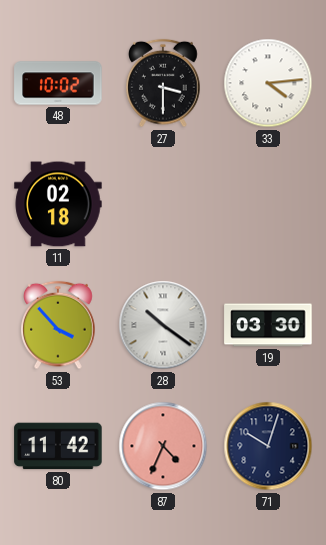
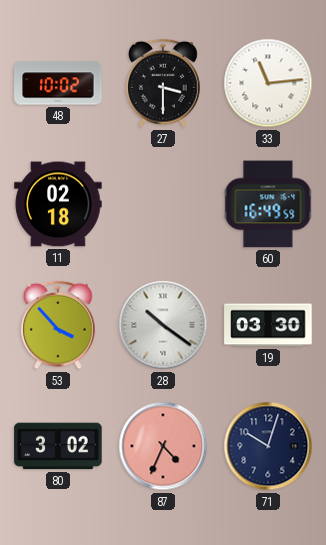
33: 4:14 -> 11:14
60: none -> 16:49
80: 11:42 -> 3:02
